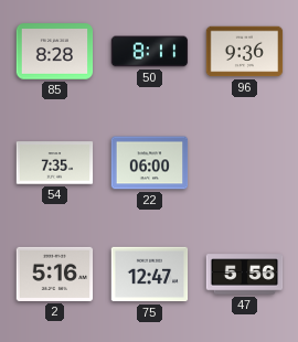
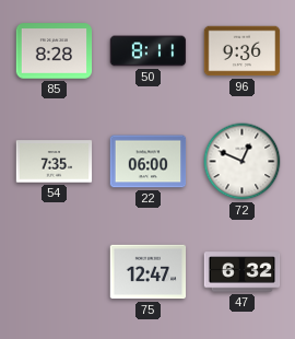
72: none -> 12:49
2: 5:16 -> none
47: 5:56 -> 6:32
